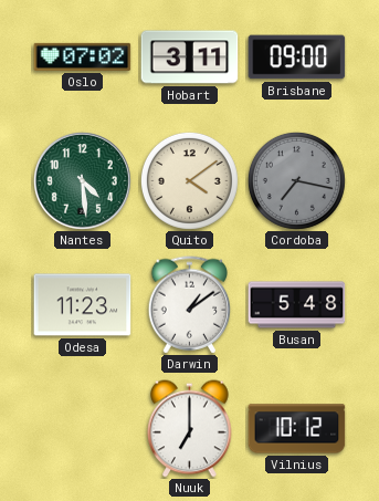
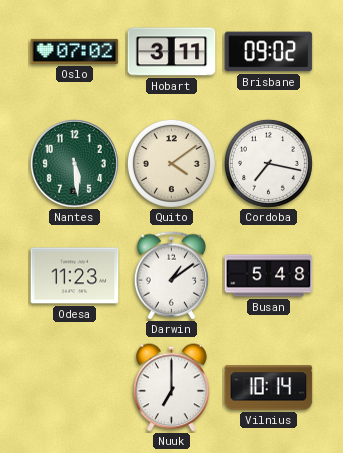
Brisbane: 09:00 -> 09:02
Nantes: 4:29 -> 5:29
Cordoba dial: grey -> white
Vilnius: 10:12 -> 10:14
